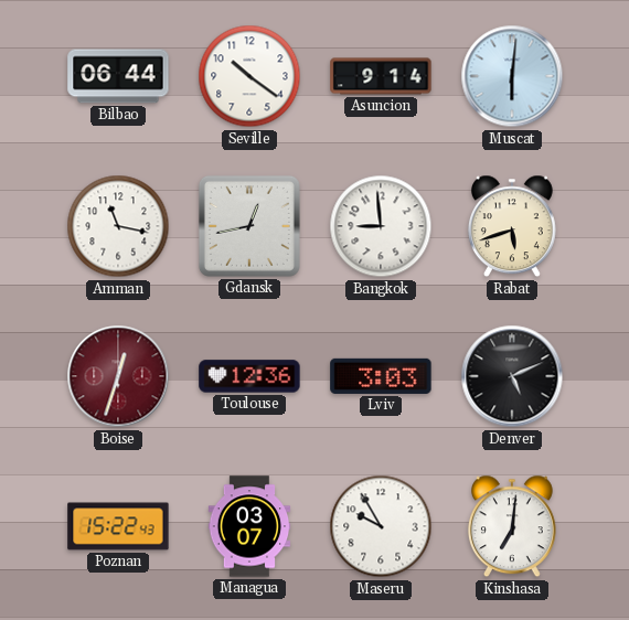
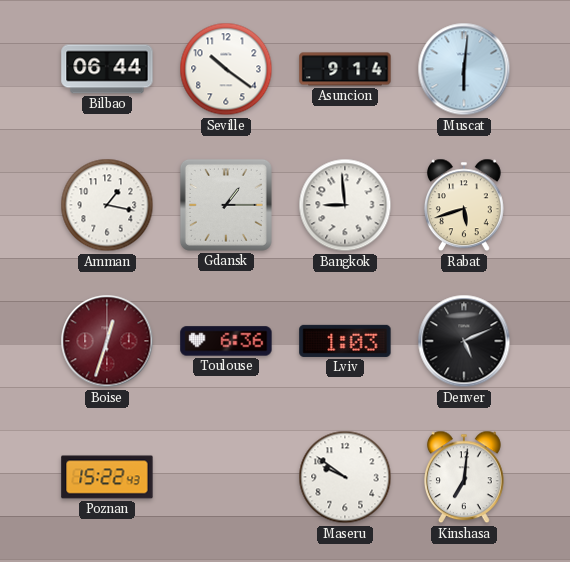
Amman: 11:17 -> 1:17
Gdansk: 12:43 -> 1:15
Toulouse: 12:36 -> 6:36
Lviv: 3:03 -> 1:03
Managua: 03:07 -> none
Maseru: 9:55 -> 9:51
